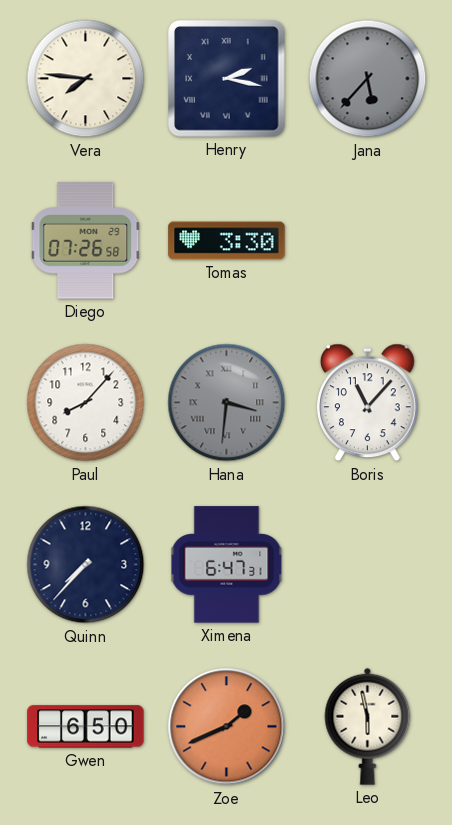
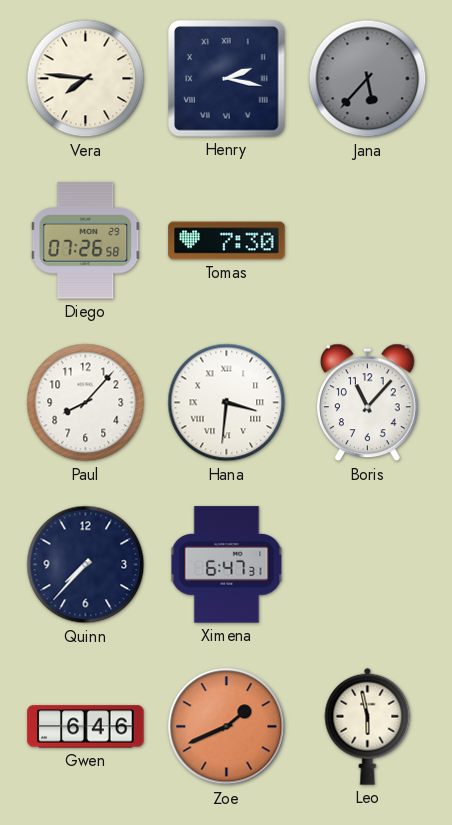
Tomas: 3:30 -> 7:30
Hana dial: grey -> white
Gwen: 6:50 -> 6:46
